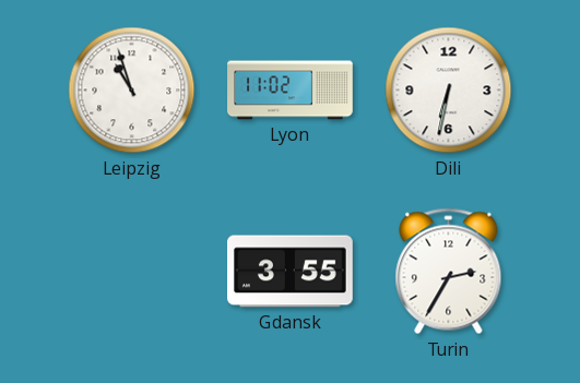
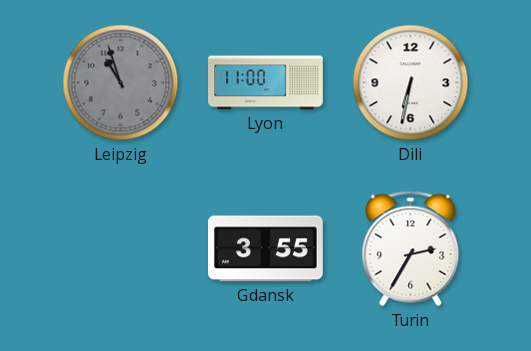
Leipzig dial: white -> grey
Lyon: 11:02 -> 11:00
